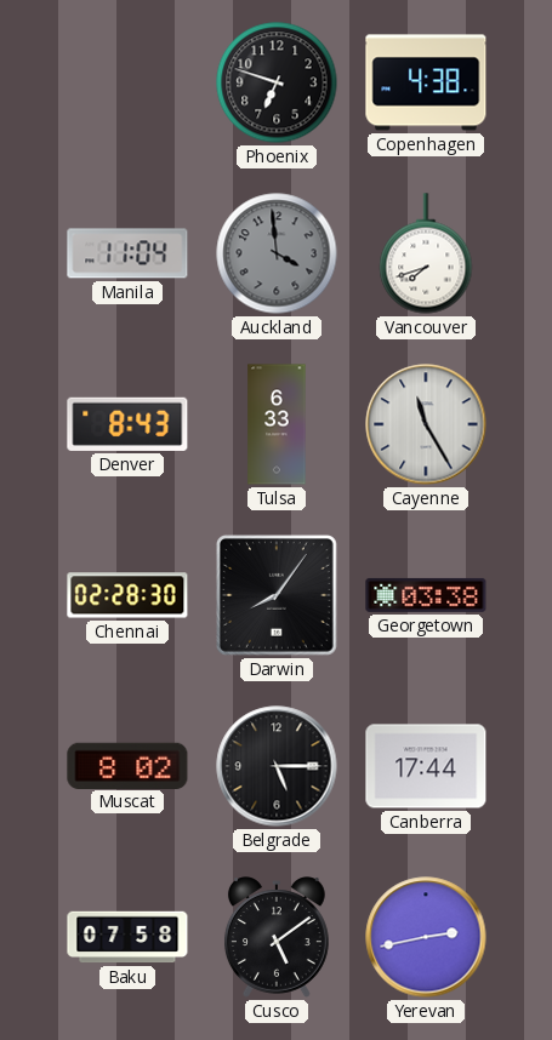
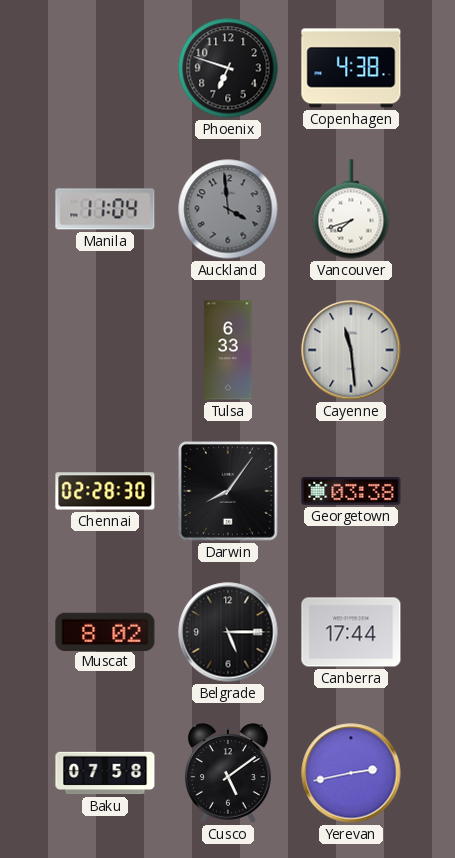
Denver: 8:43 -> none
Cayenne: 11:25 -> 11:29
